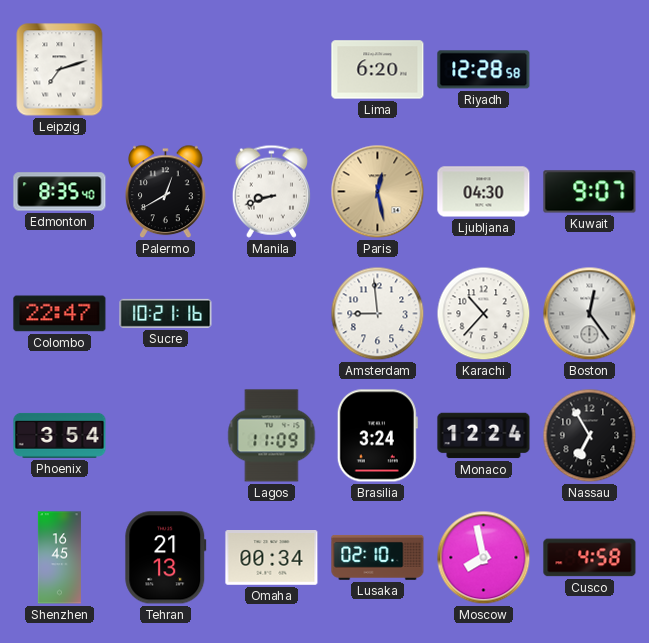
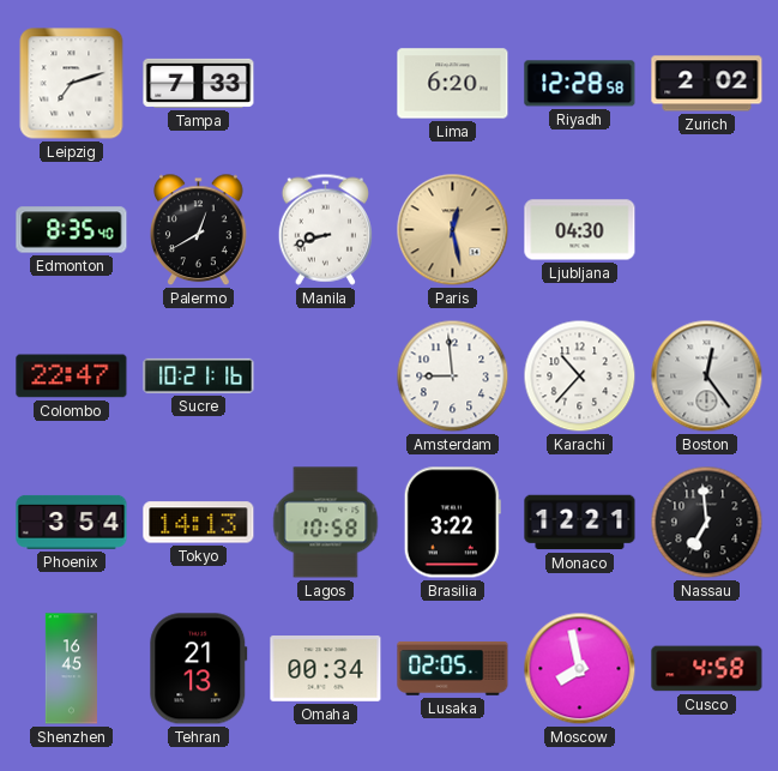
Tampa: none -> 7:33
Zurich: none -> 2:02
Kuwait: 9:07 -> none
Tokyo: none -> 14:13
Lagos: 11:09 -> 10:58
Brasilia: 3:24 -> 3:22
Monaco: 12:24 -> 12:21
Nassau: 6:55 -> 6:59
Lusaka: 02:10 -> 02:05
